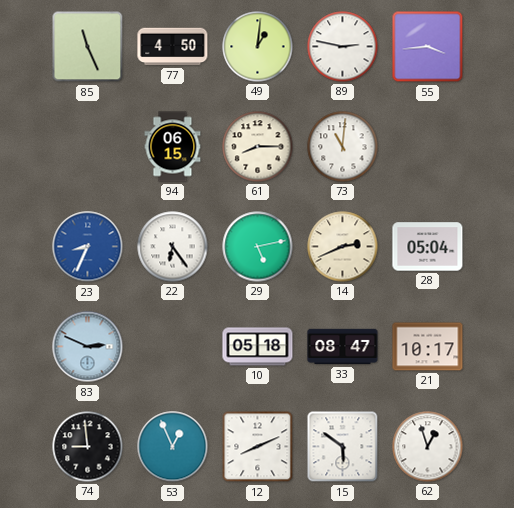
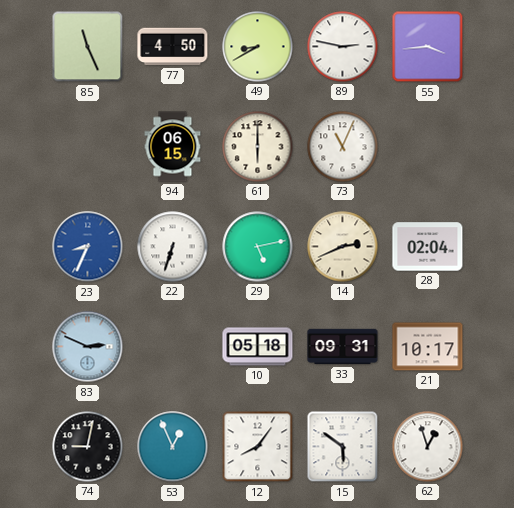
49: 1:01 -> 8:40
61: 8:15 -> 6:00
73: 11:01 -> 11:04
22: 6:24 -> 6:33
28: 05:04 -> 02:04
33: 08:47 -> 09:31
74: 8:59 -> 9:02
12: 8:11 -> 8:06
